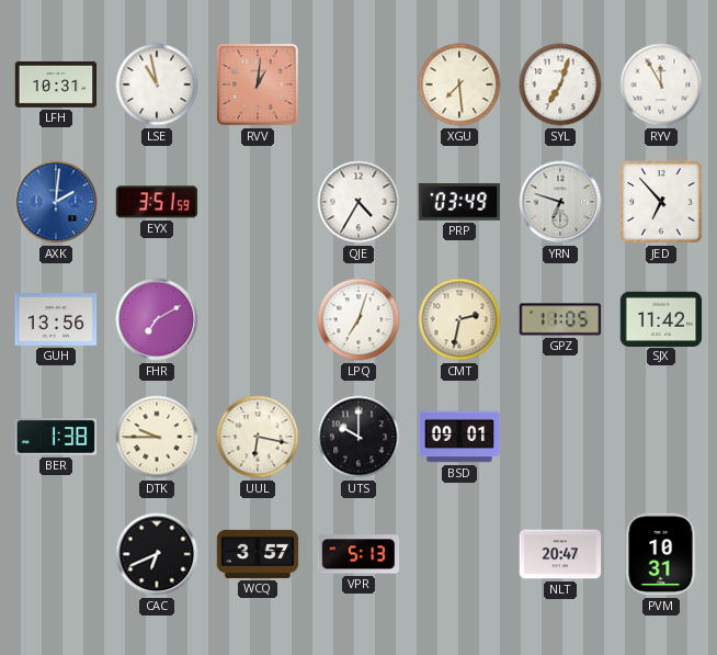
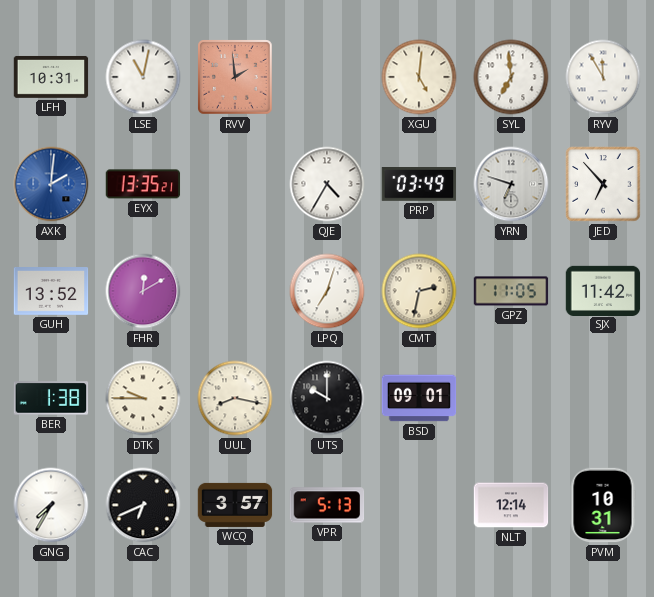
LSE: 10:58 -> 11:02
RVV: 1:01 -> 1:59
XGU: 7:29 -> 5:01
SYL: 7:03 -> 6:59
EYX: 3:51 -> 13:35
GUH: 13:56 -> 13:52
FHR: 7:10 -> 12:10
UUL: 6:17 -> 8:17
GNG: none -> 7:35
NLT: 20:47 -> 12:14
